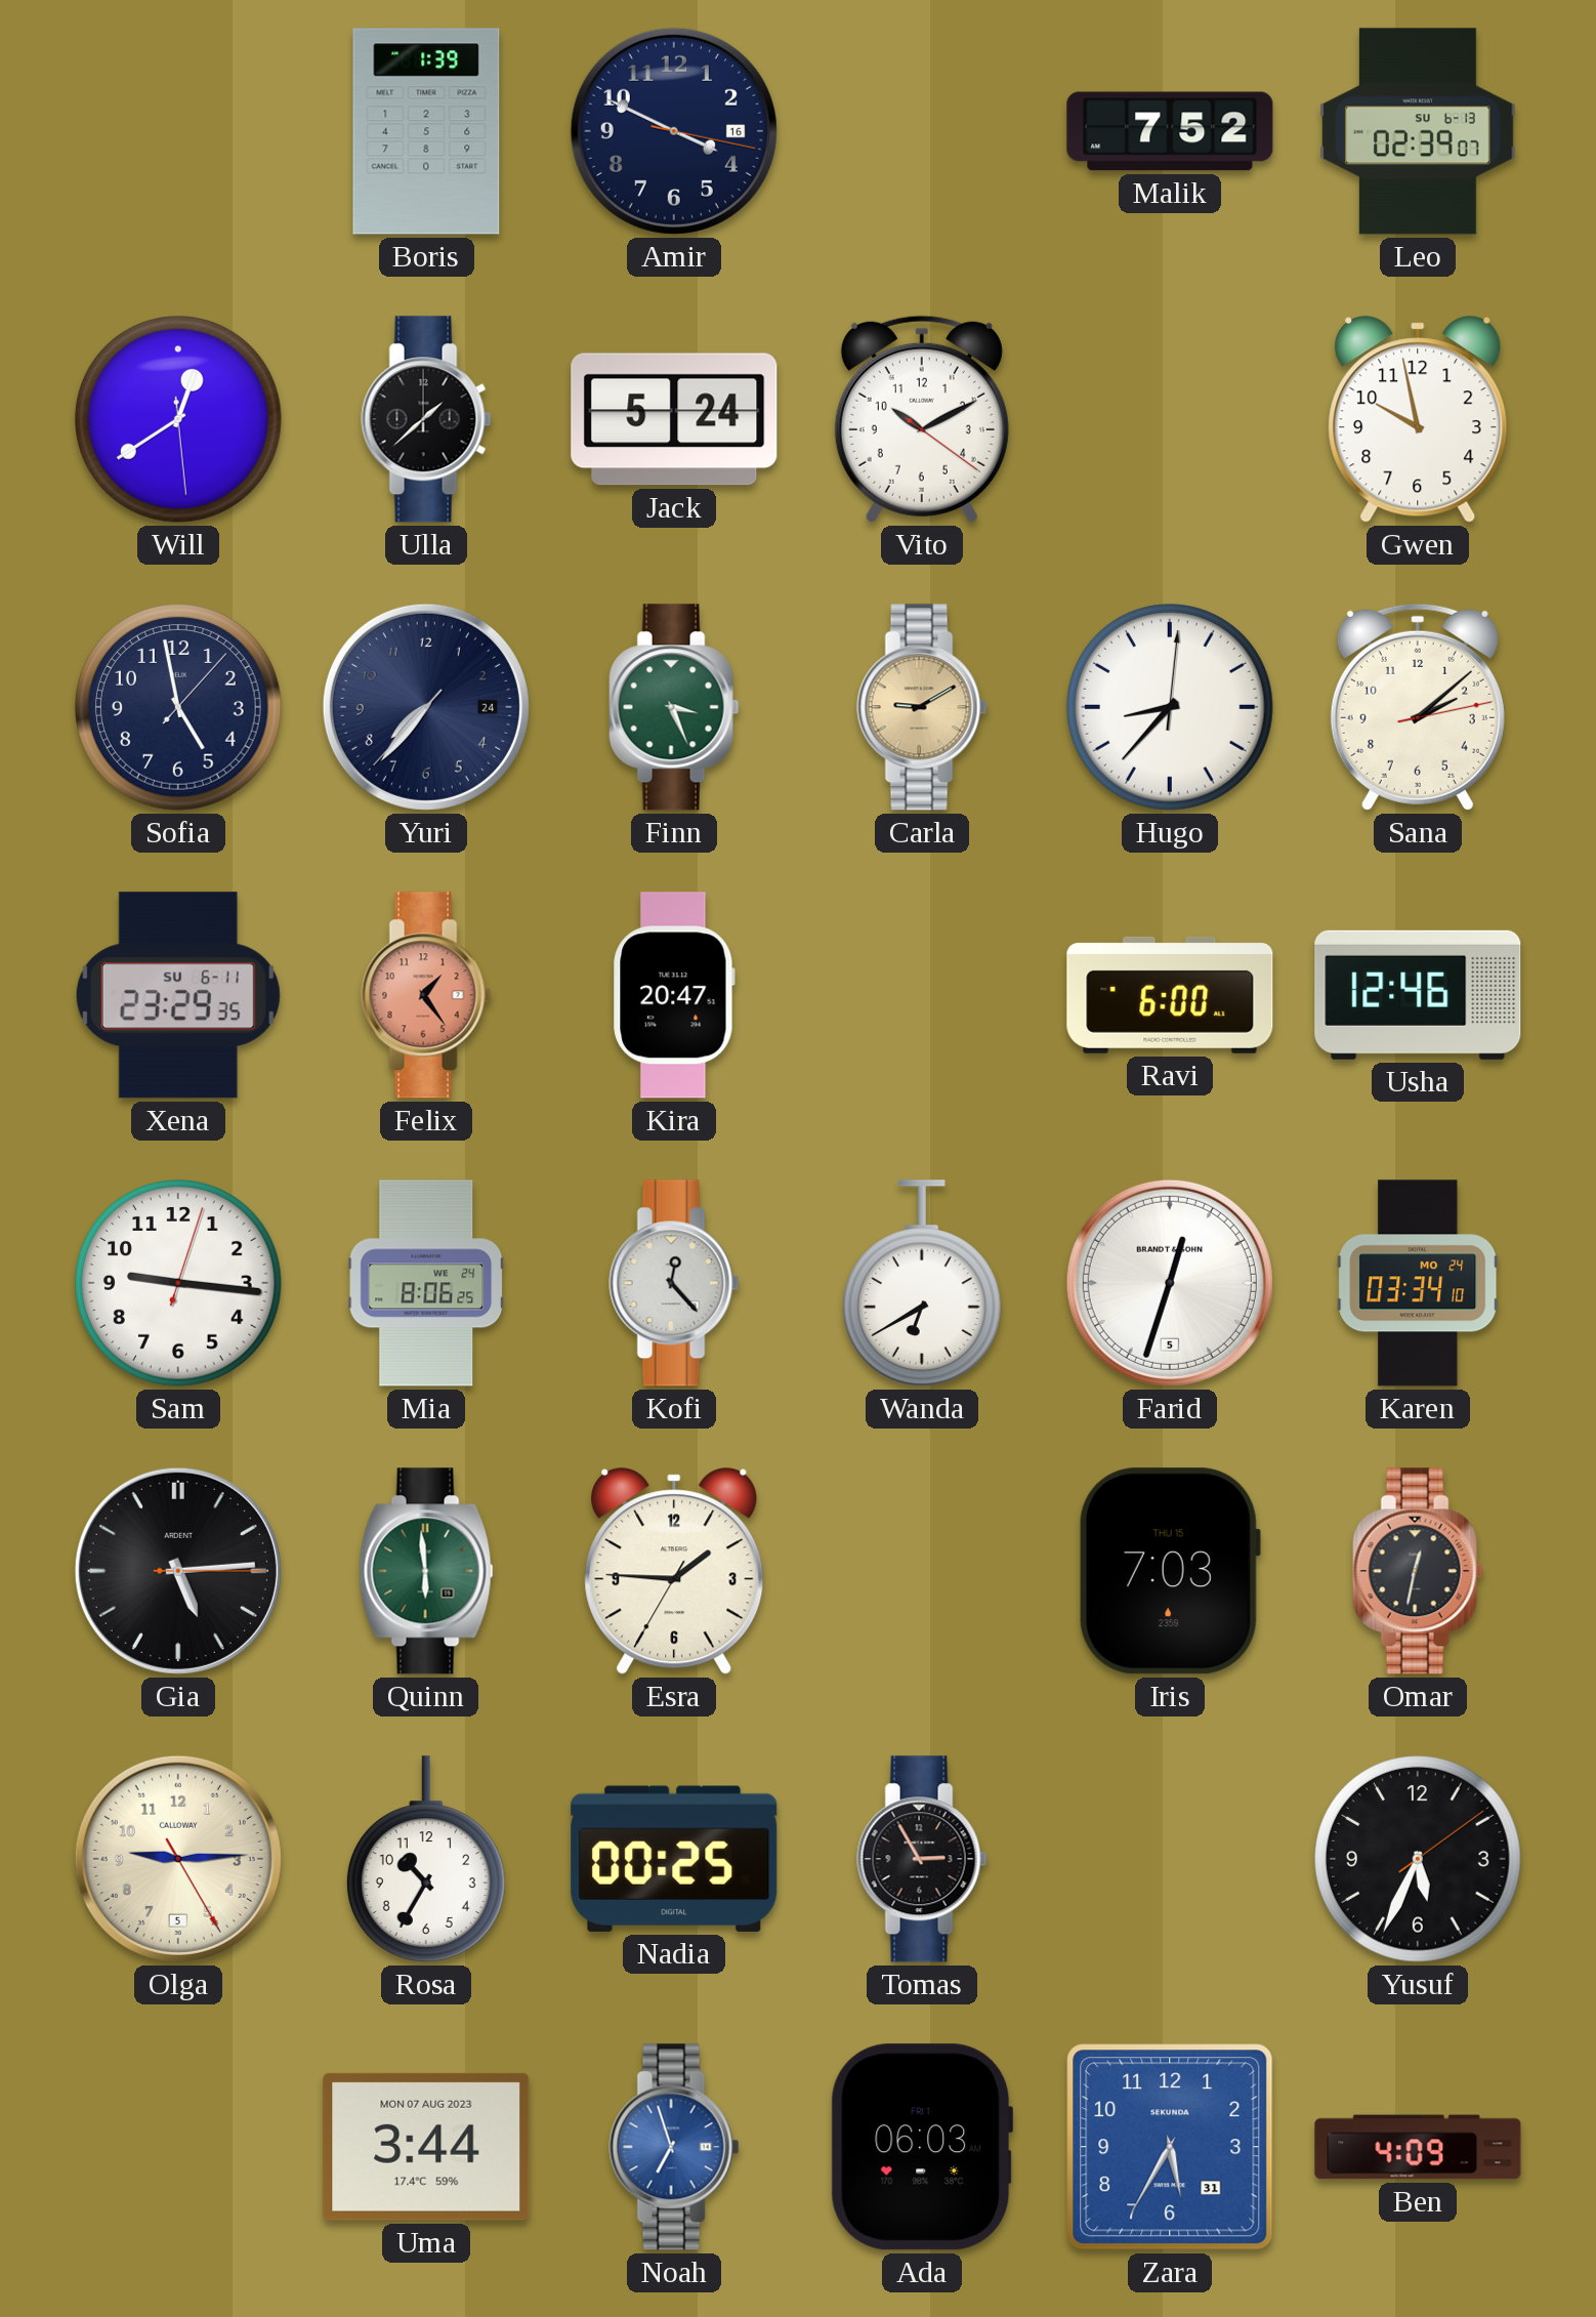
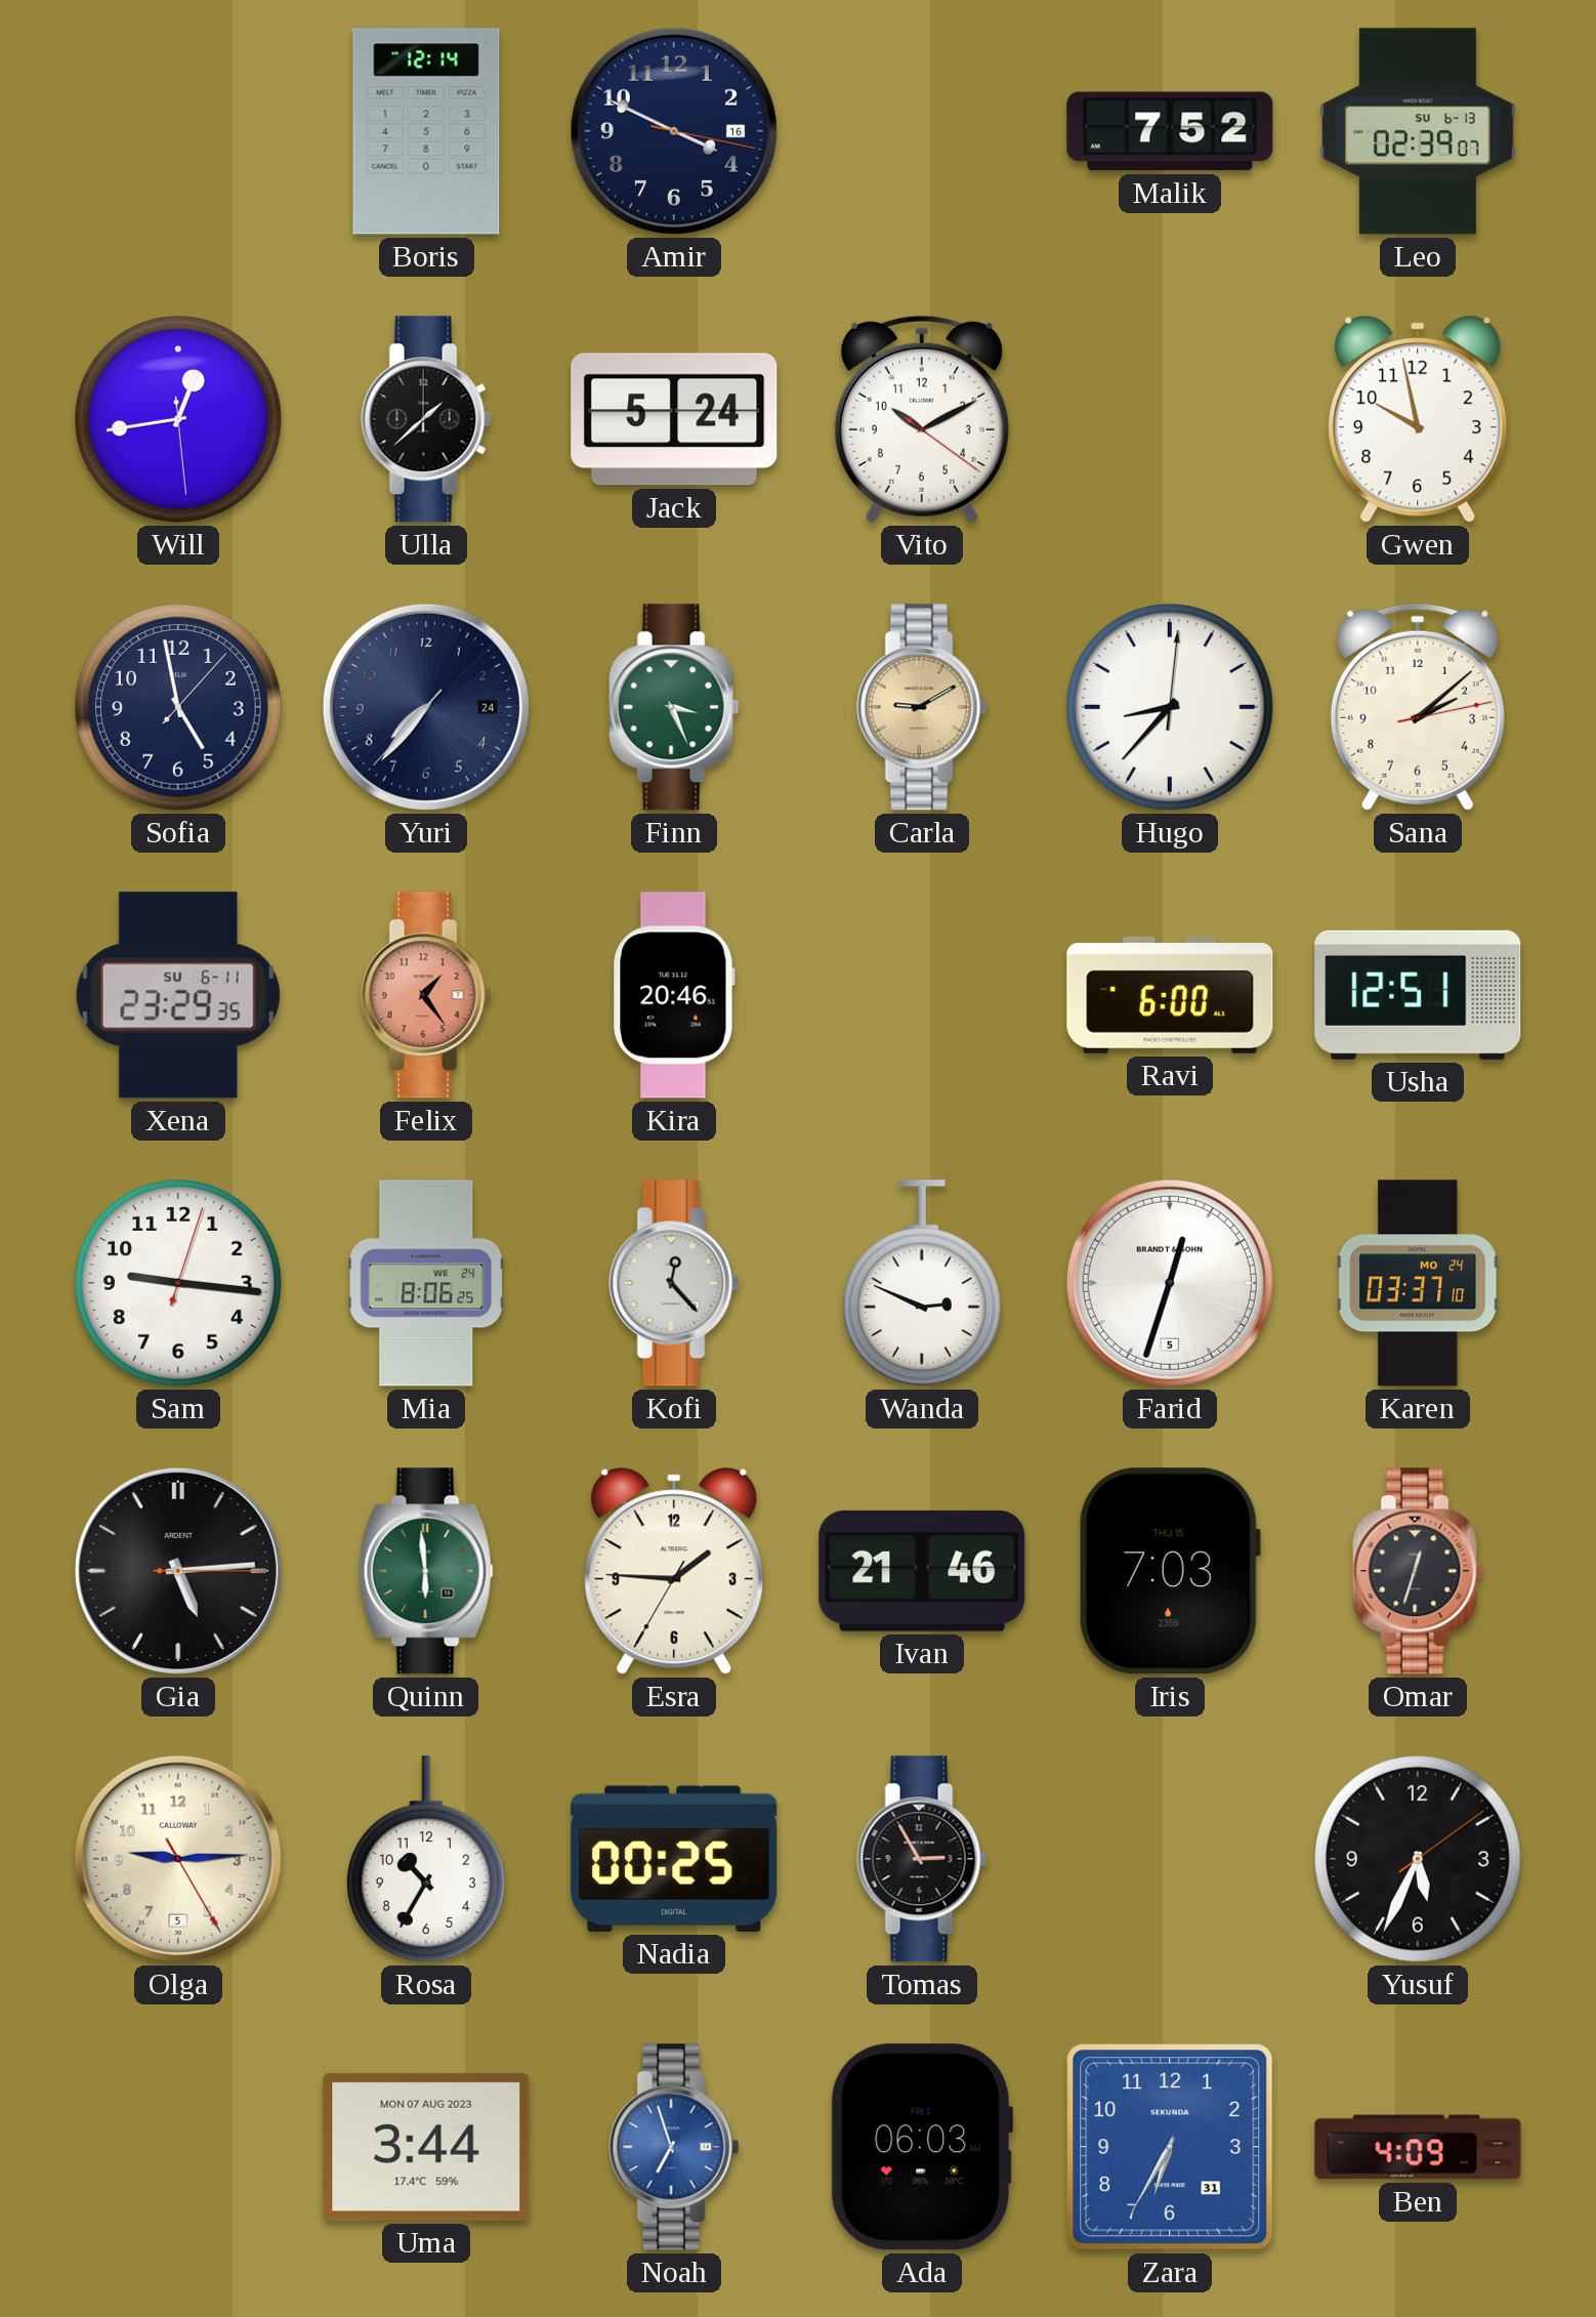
Boris: 1:39 -> 12:14
Will: 12:39 -> 12:43
Kira: 20:47 -> 20:46
Usha: 12:46 -> 12:51
Wanda: 6:40 -> 2:49
Karen: 03:34 -> 03:37
Ivan: none -> 21:46
Omar: 12:32 -> 12:33
Zara: 5:35 -> 6:35
